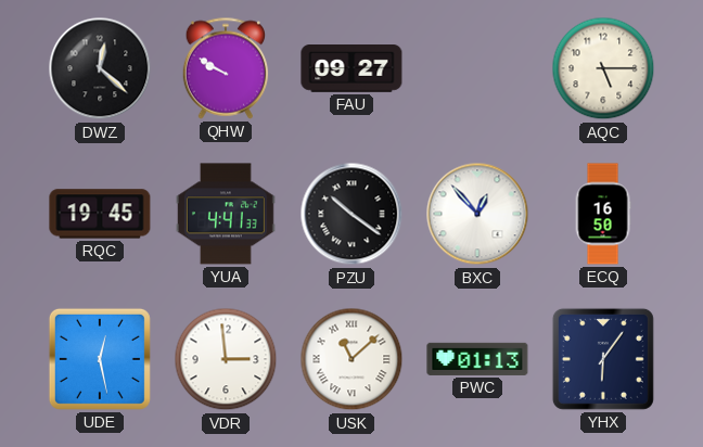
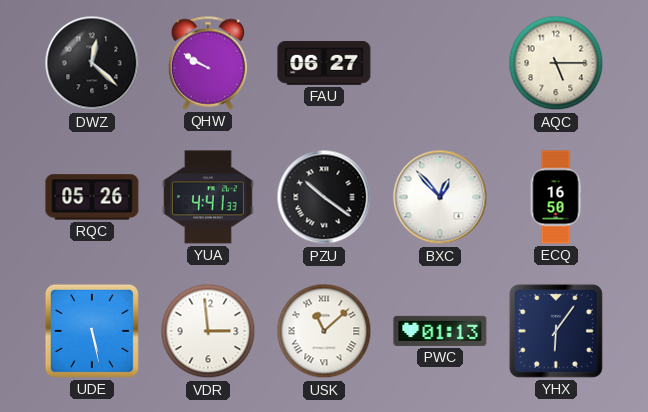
FAU: 09:27 -> 06:27
RQC: 19:45 -> 05:26
UDE: 12:28 -> 5:28
